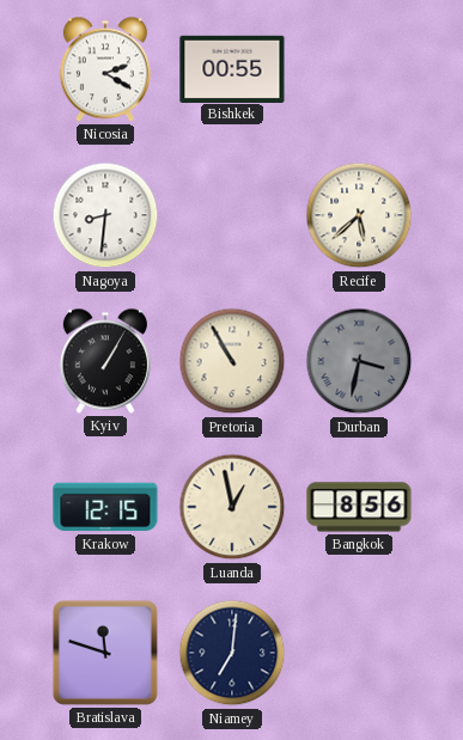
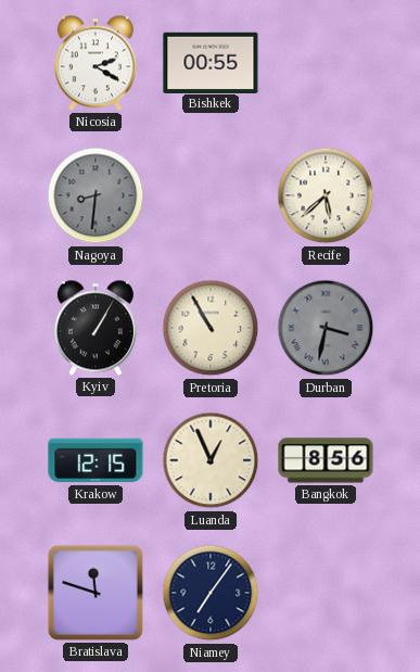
Nagoya dial: white -> grey
Luanda: 12:58 -> 12:56
Niamey: 7:01 -> 7:06
